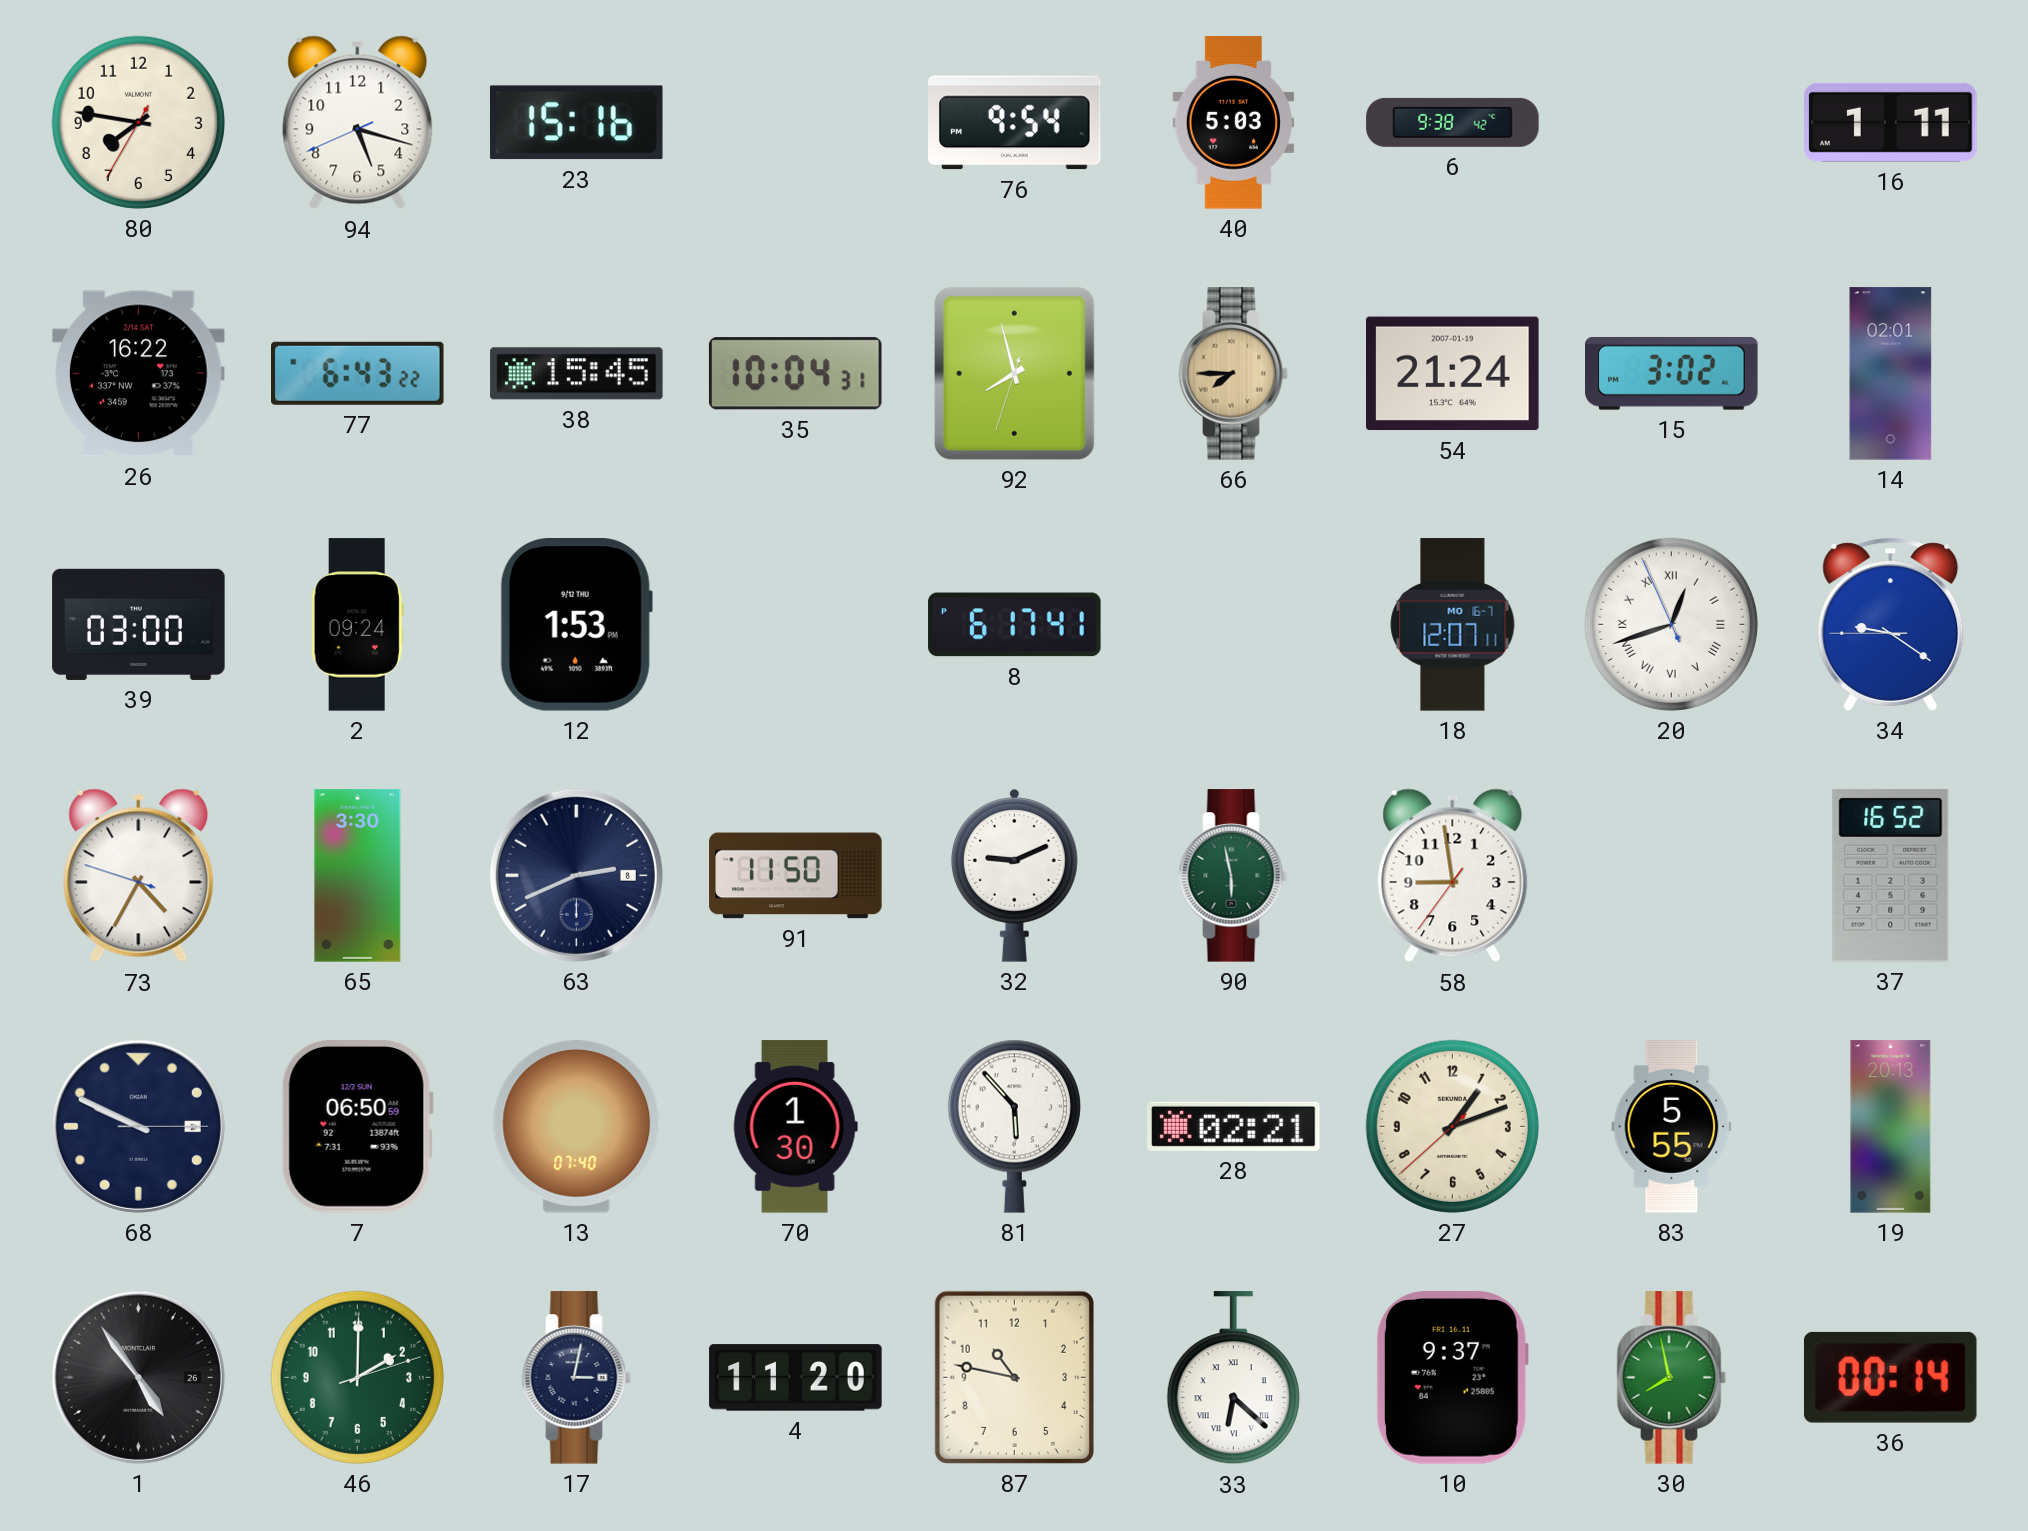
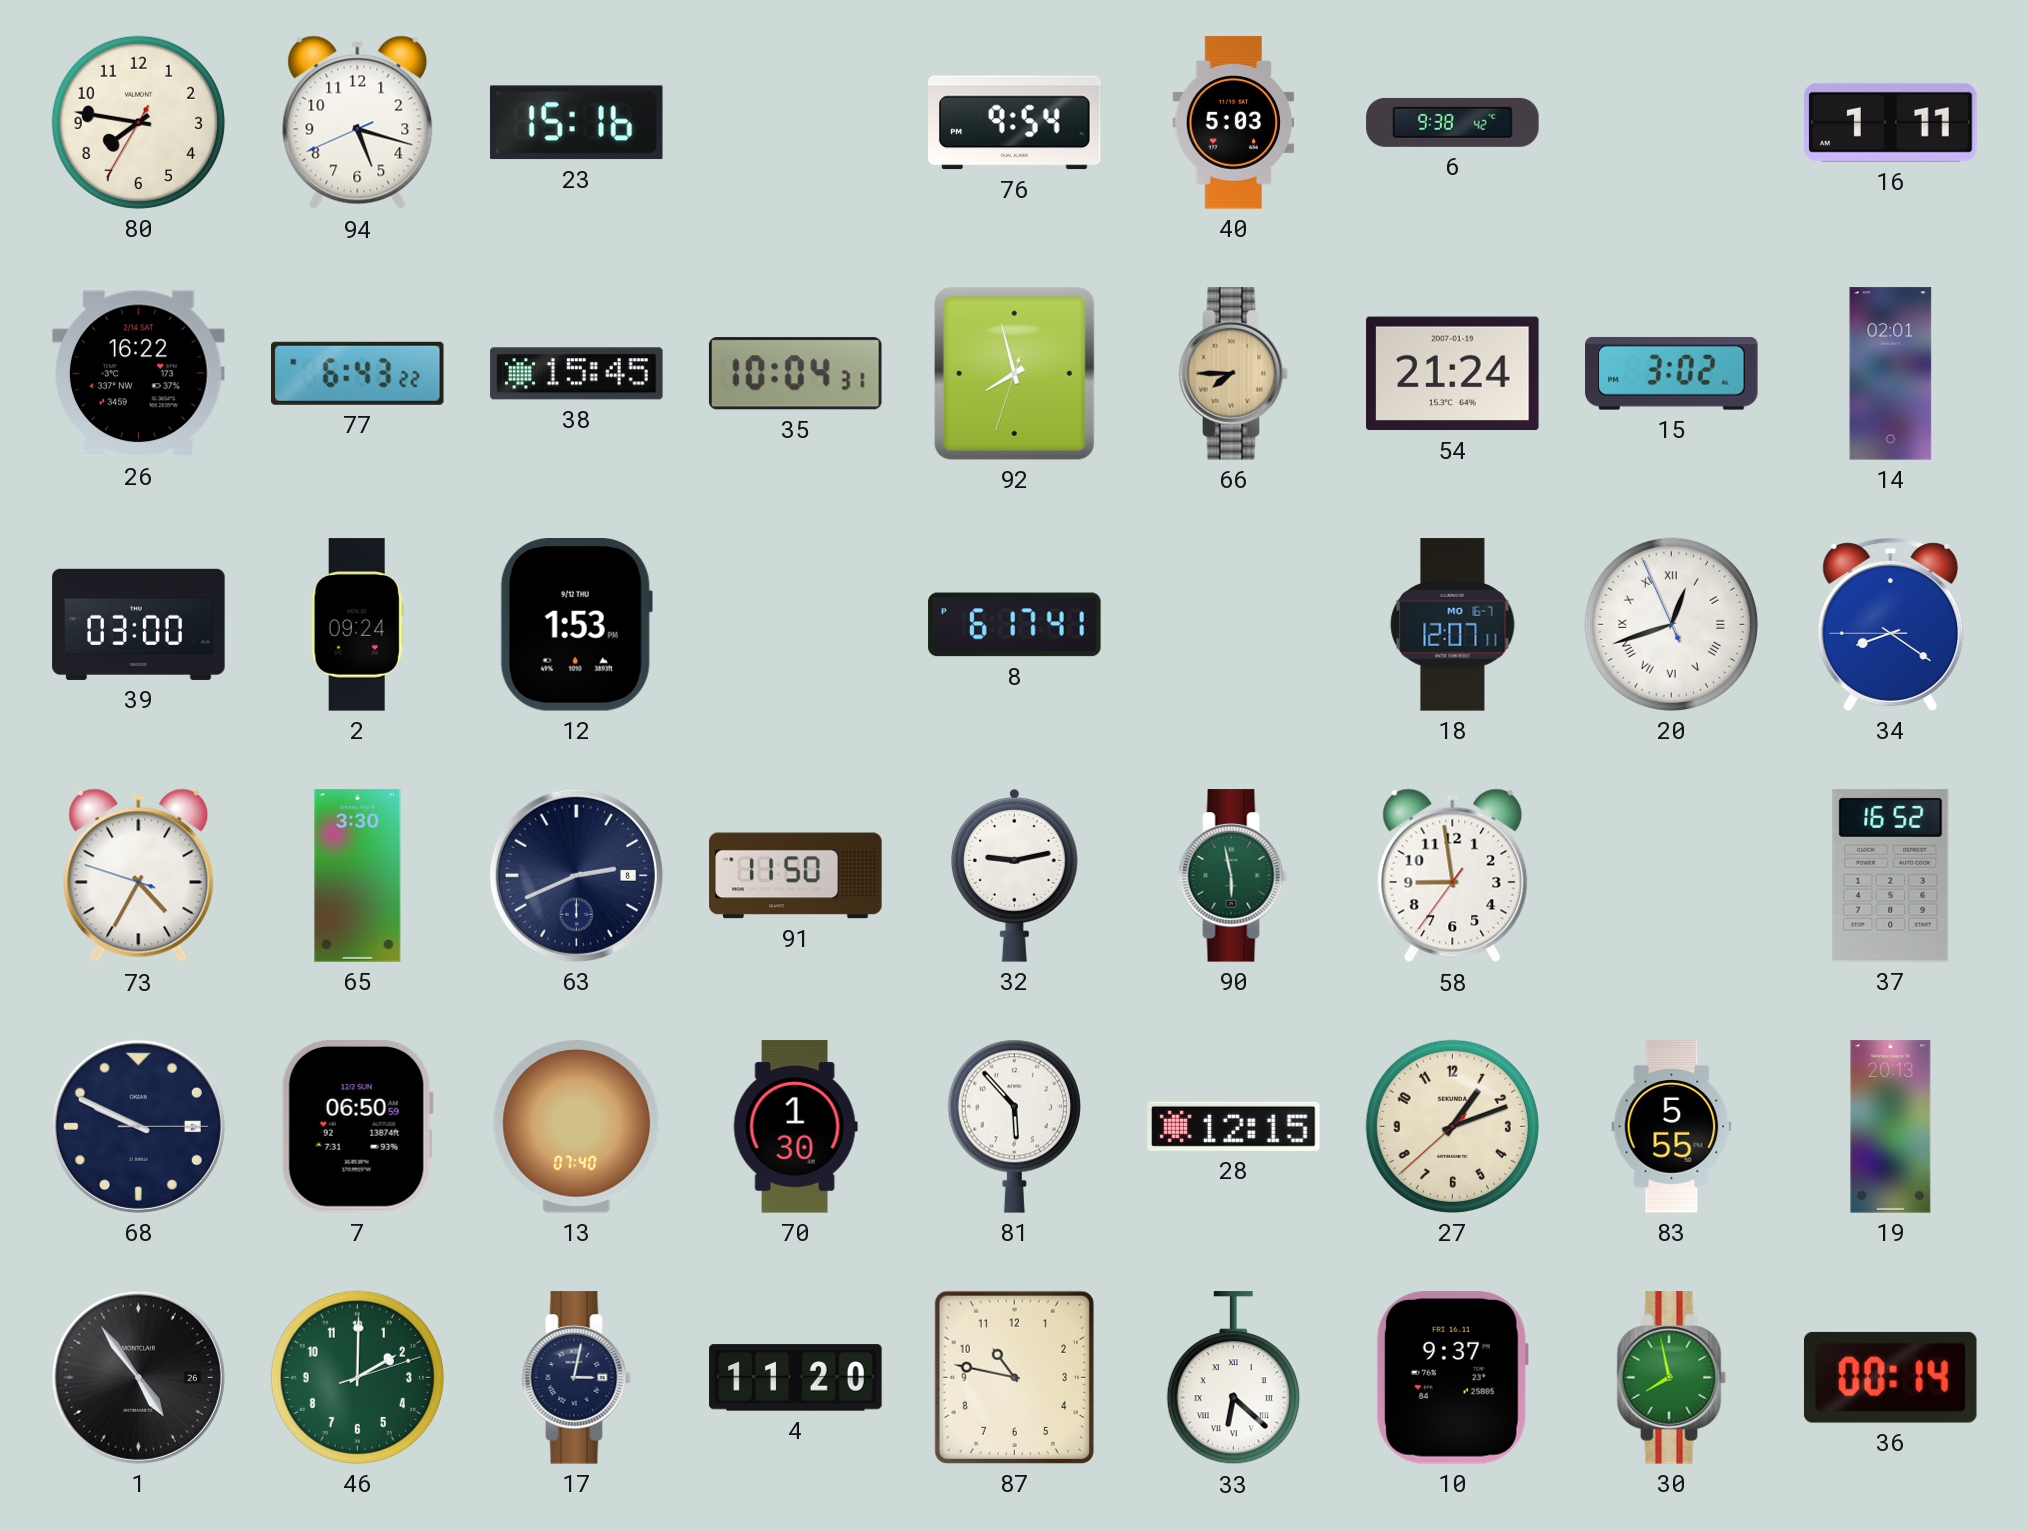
34: 9:20 -> 8:20
32: 9:11 -> 9:13
28: 02:21 -> 12:15
